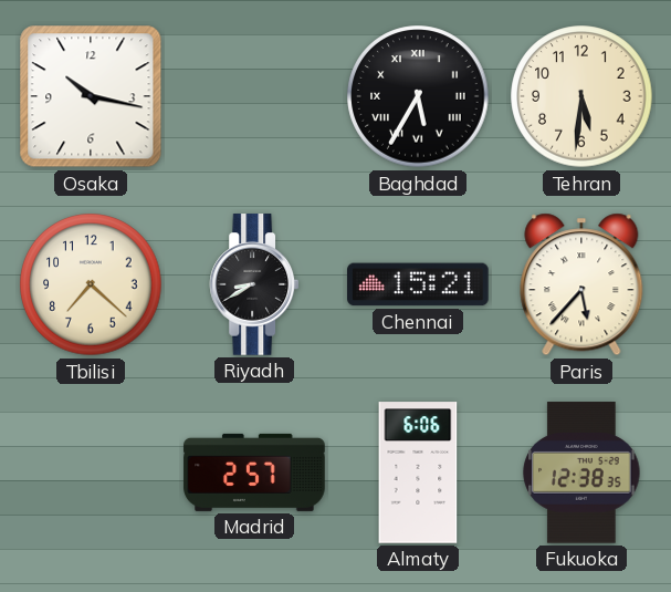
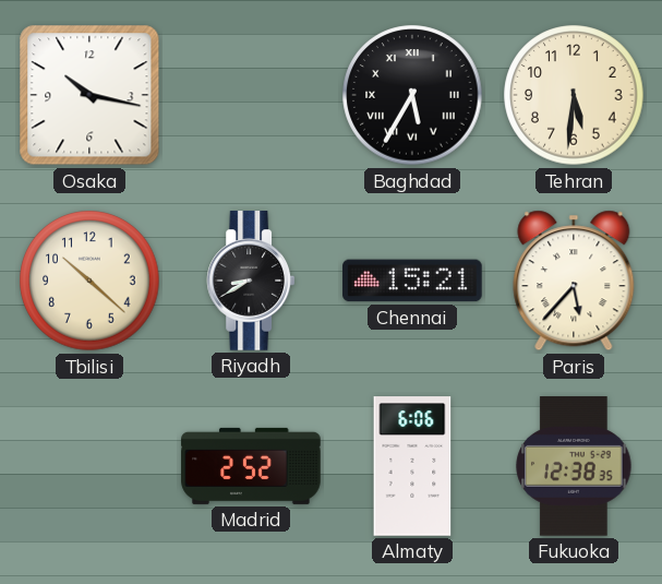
Tbilisi: 7:22 -> 10:22
Madrid: 2:57 -> 2:52
